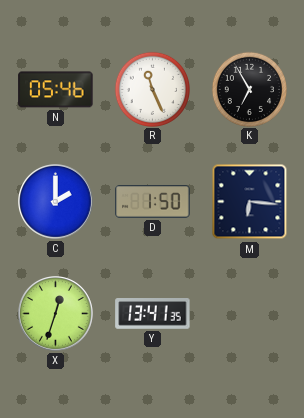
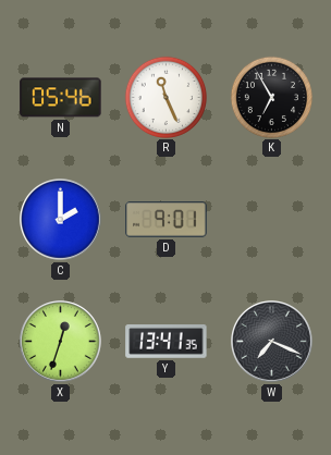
D: 1:50 -> 9:01
M: 6:16 -> none
W: none -> 7:19
